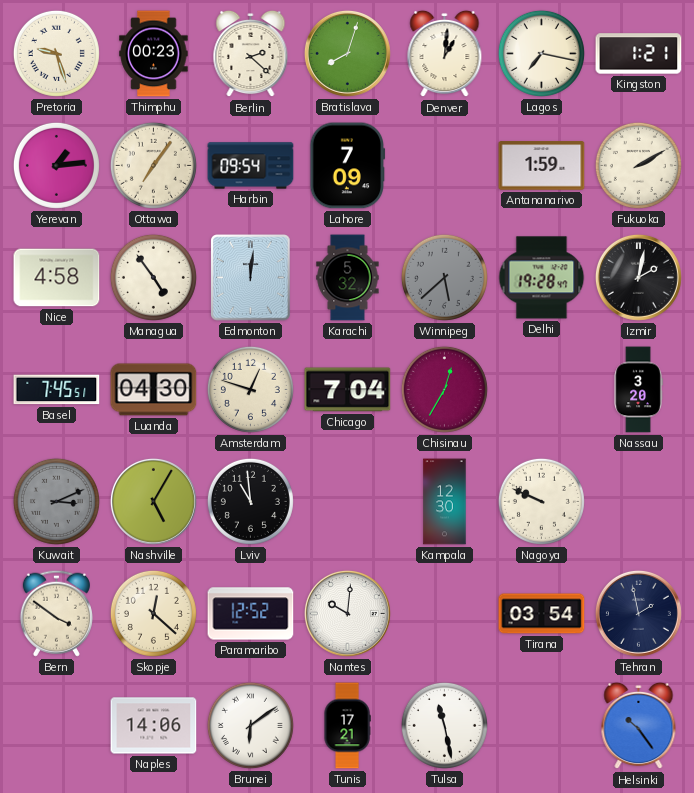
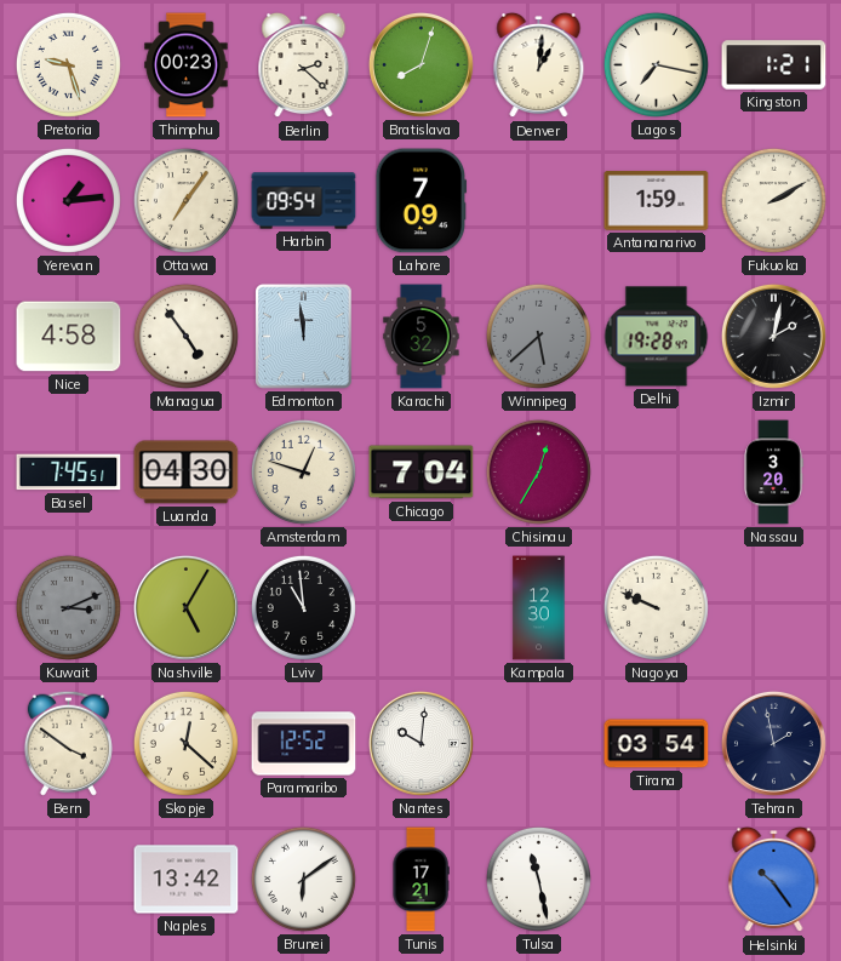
Edmonton: 12:01 -> 11:59
Naples: 14:06 -> 13:42
